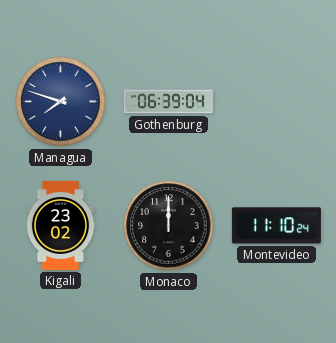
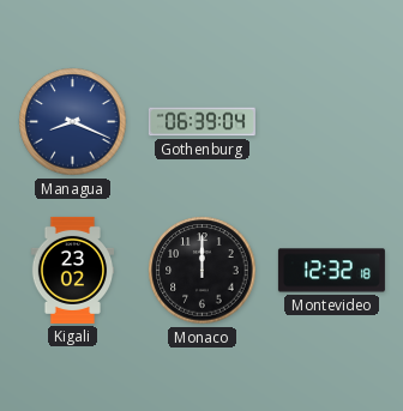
Managua: 7:48 -> 8:19
Montevideo: 11:10 -> 12:32
